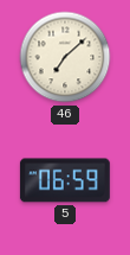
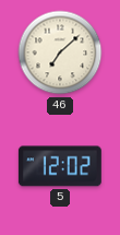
5: 06:59 -> 12:02
